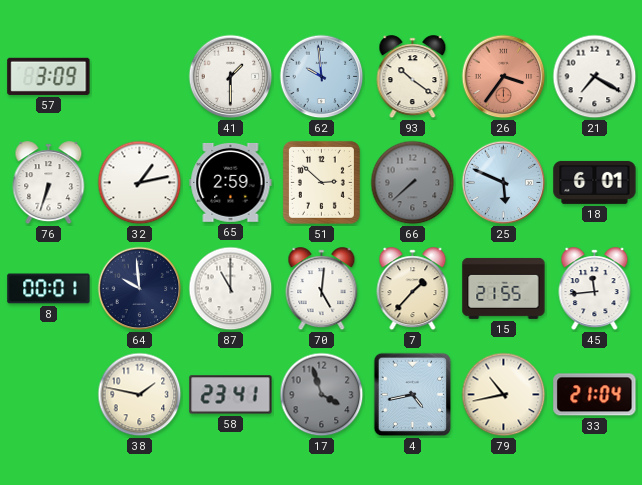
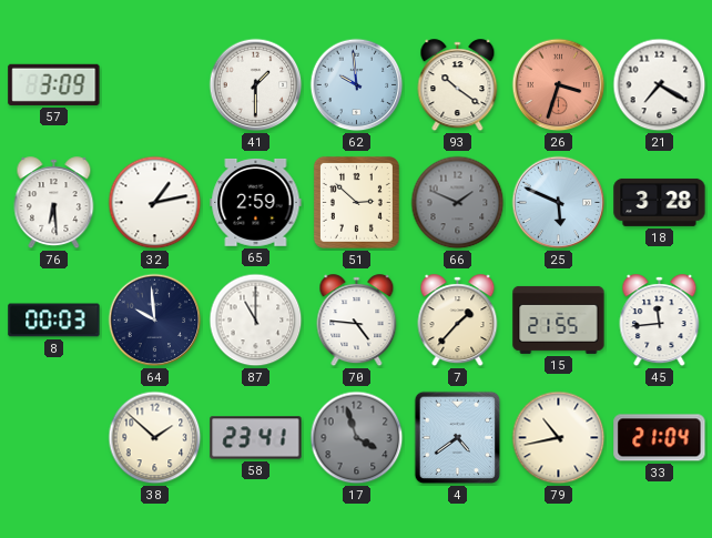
26: 3:36 -> 3:33
76: 6:33 -> 6:29
66: 7:38 -> 1:49
18: 6:01 -> 3:28
8: 00:01 -> 00:03
70: 5:01 -> 4:46
38: 1:47 -> 1:52
4: 4:43 -> 4:39
